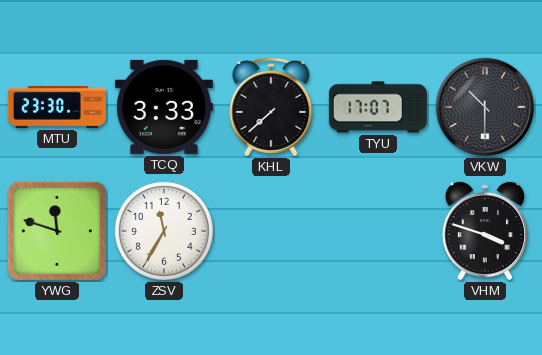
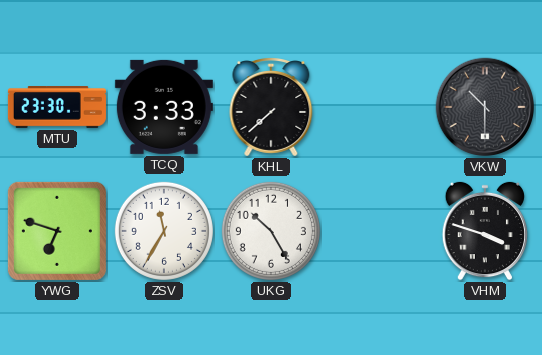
TYU: 17:07 -> none
YWG: 11:48 -> 6:48
UKG: none -> 10:25
